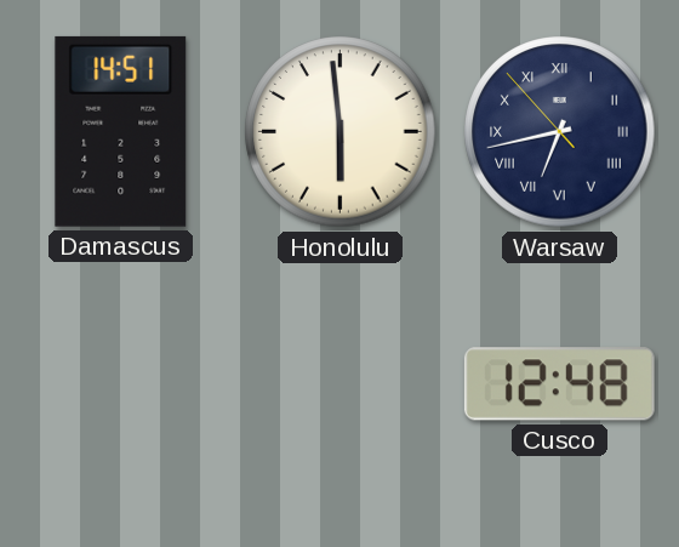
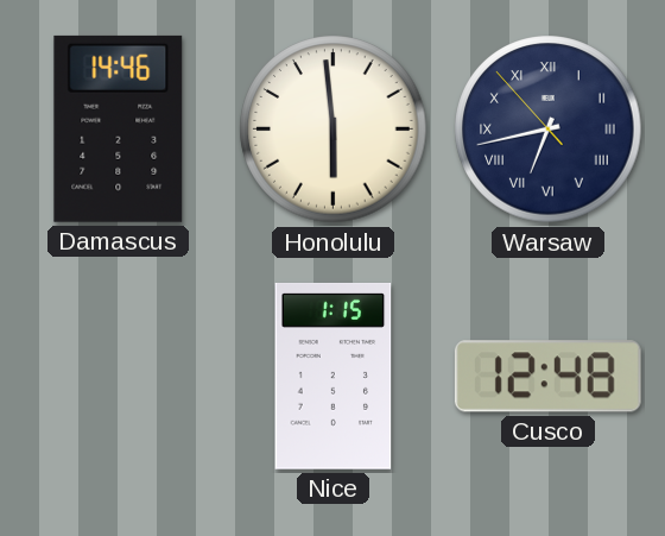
Damascus: 14:51 -> 14:46
Nice: none -> 1:15
